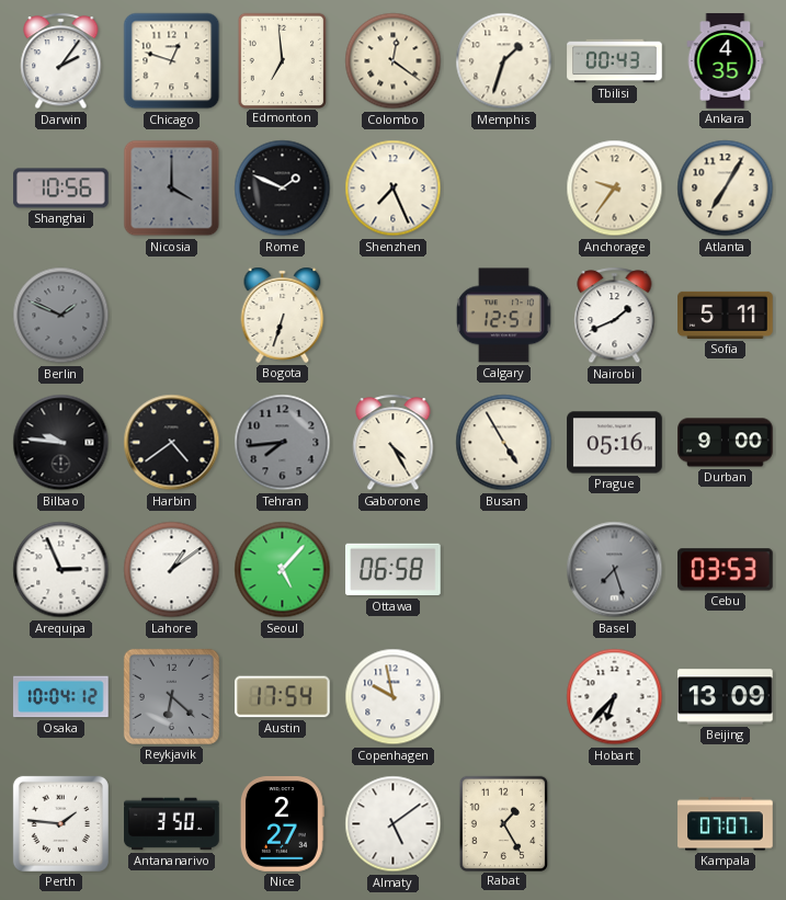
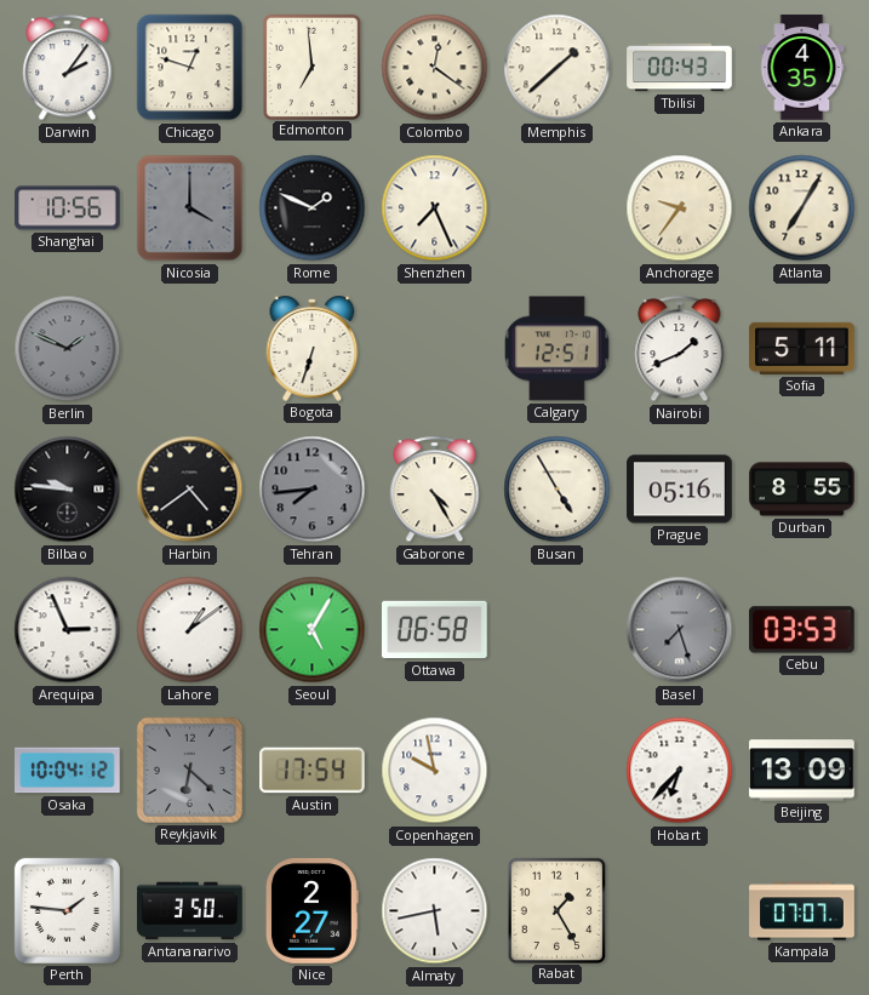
Memphis: 1:33 -> 1:38
Durban: 9:00 -> 8:55
Seoul: 5:07 -> 5:05
Almaty: 5:09 -> 5:43
